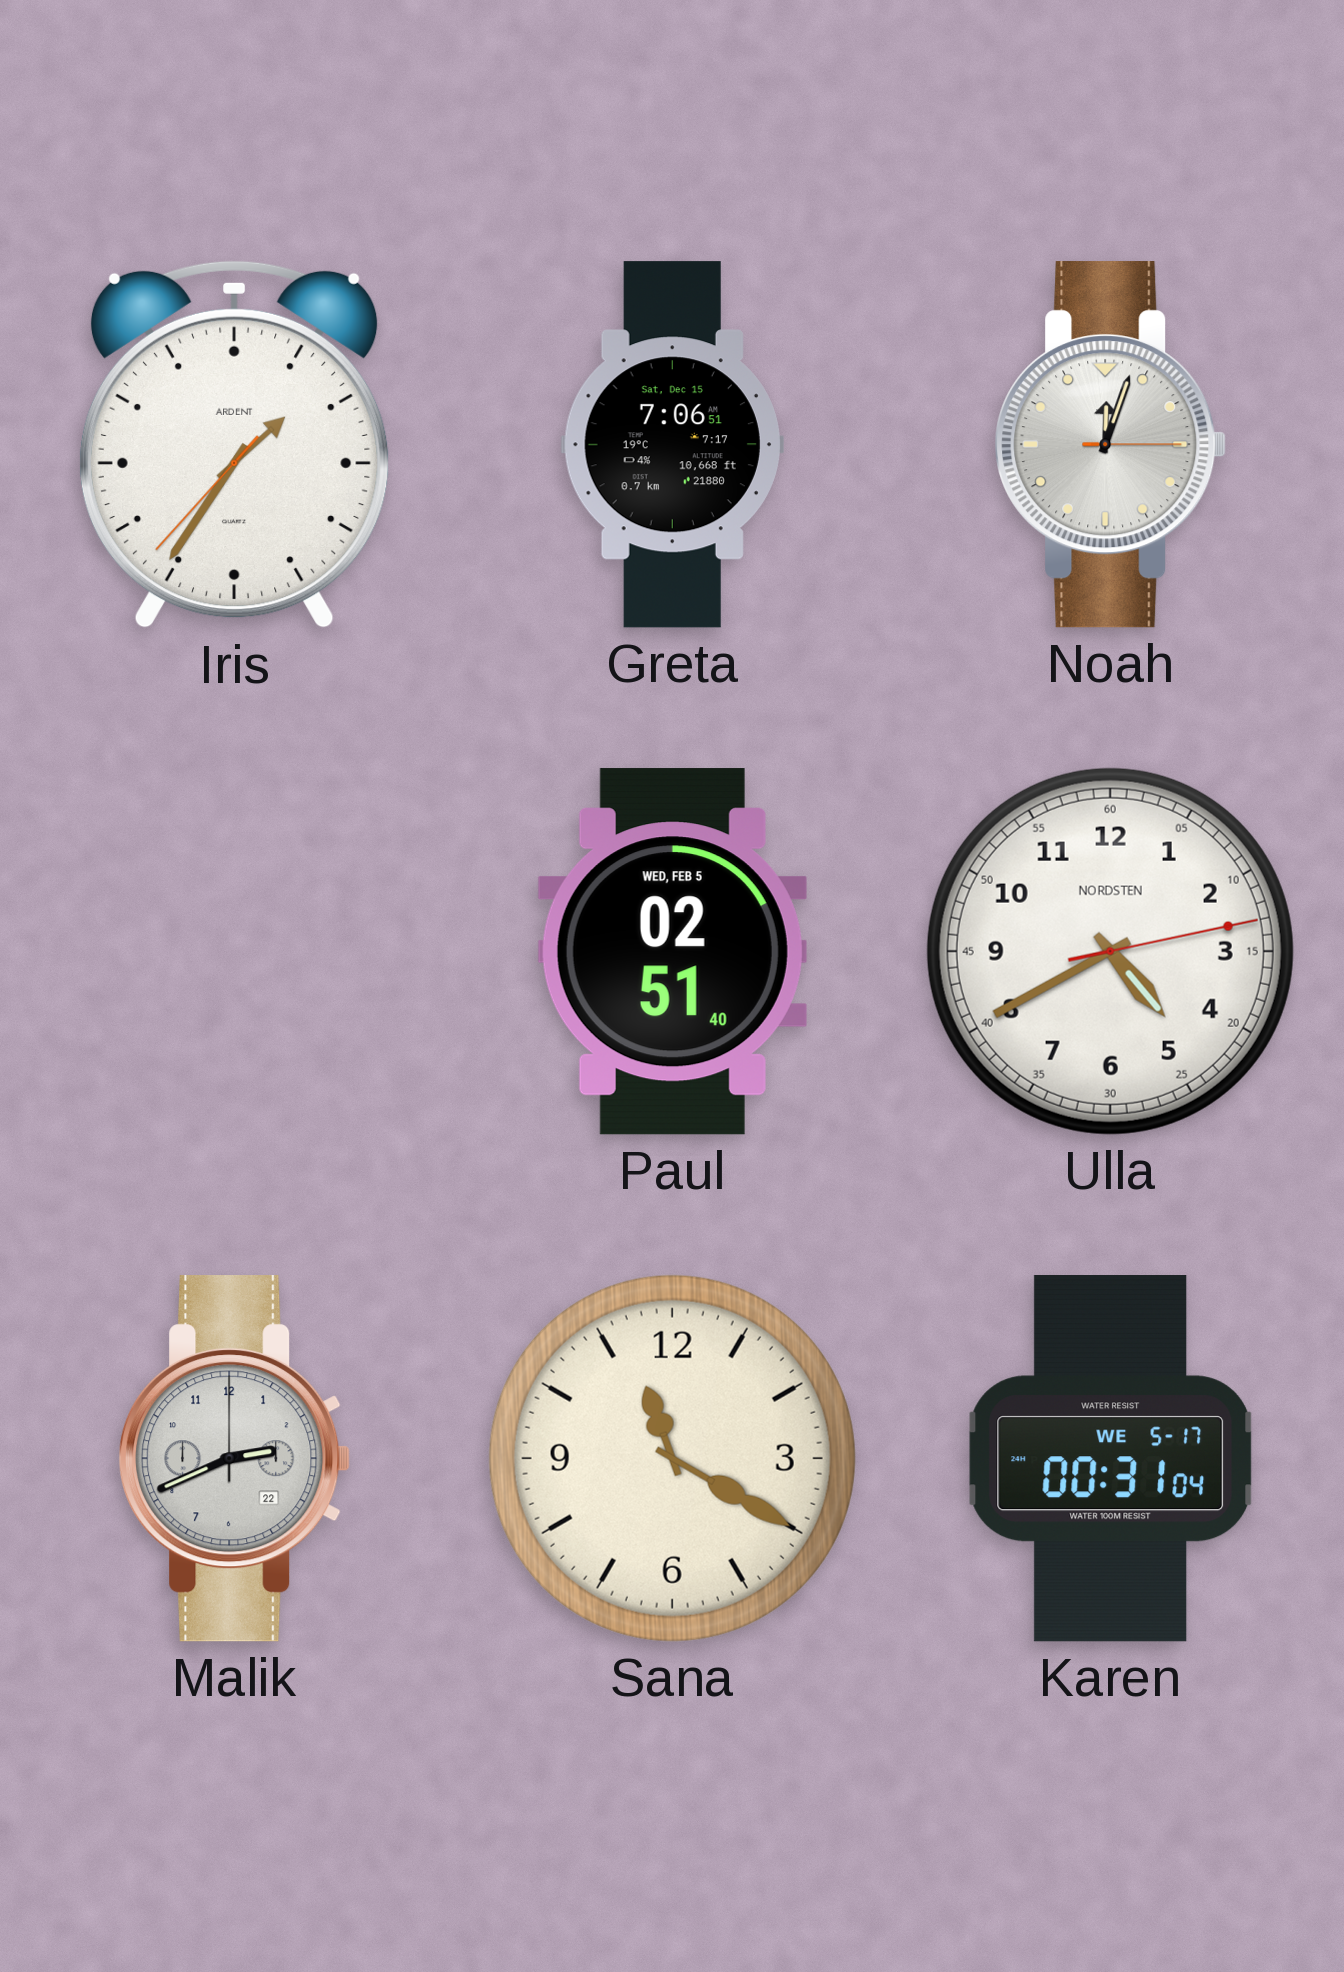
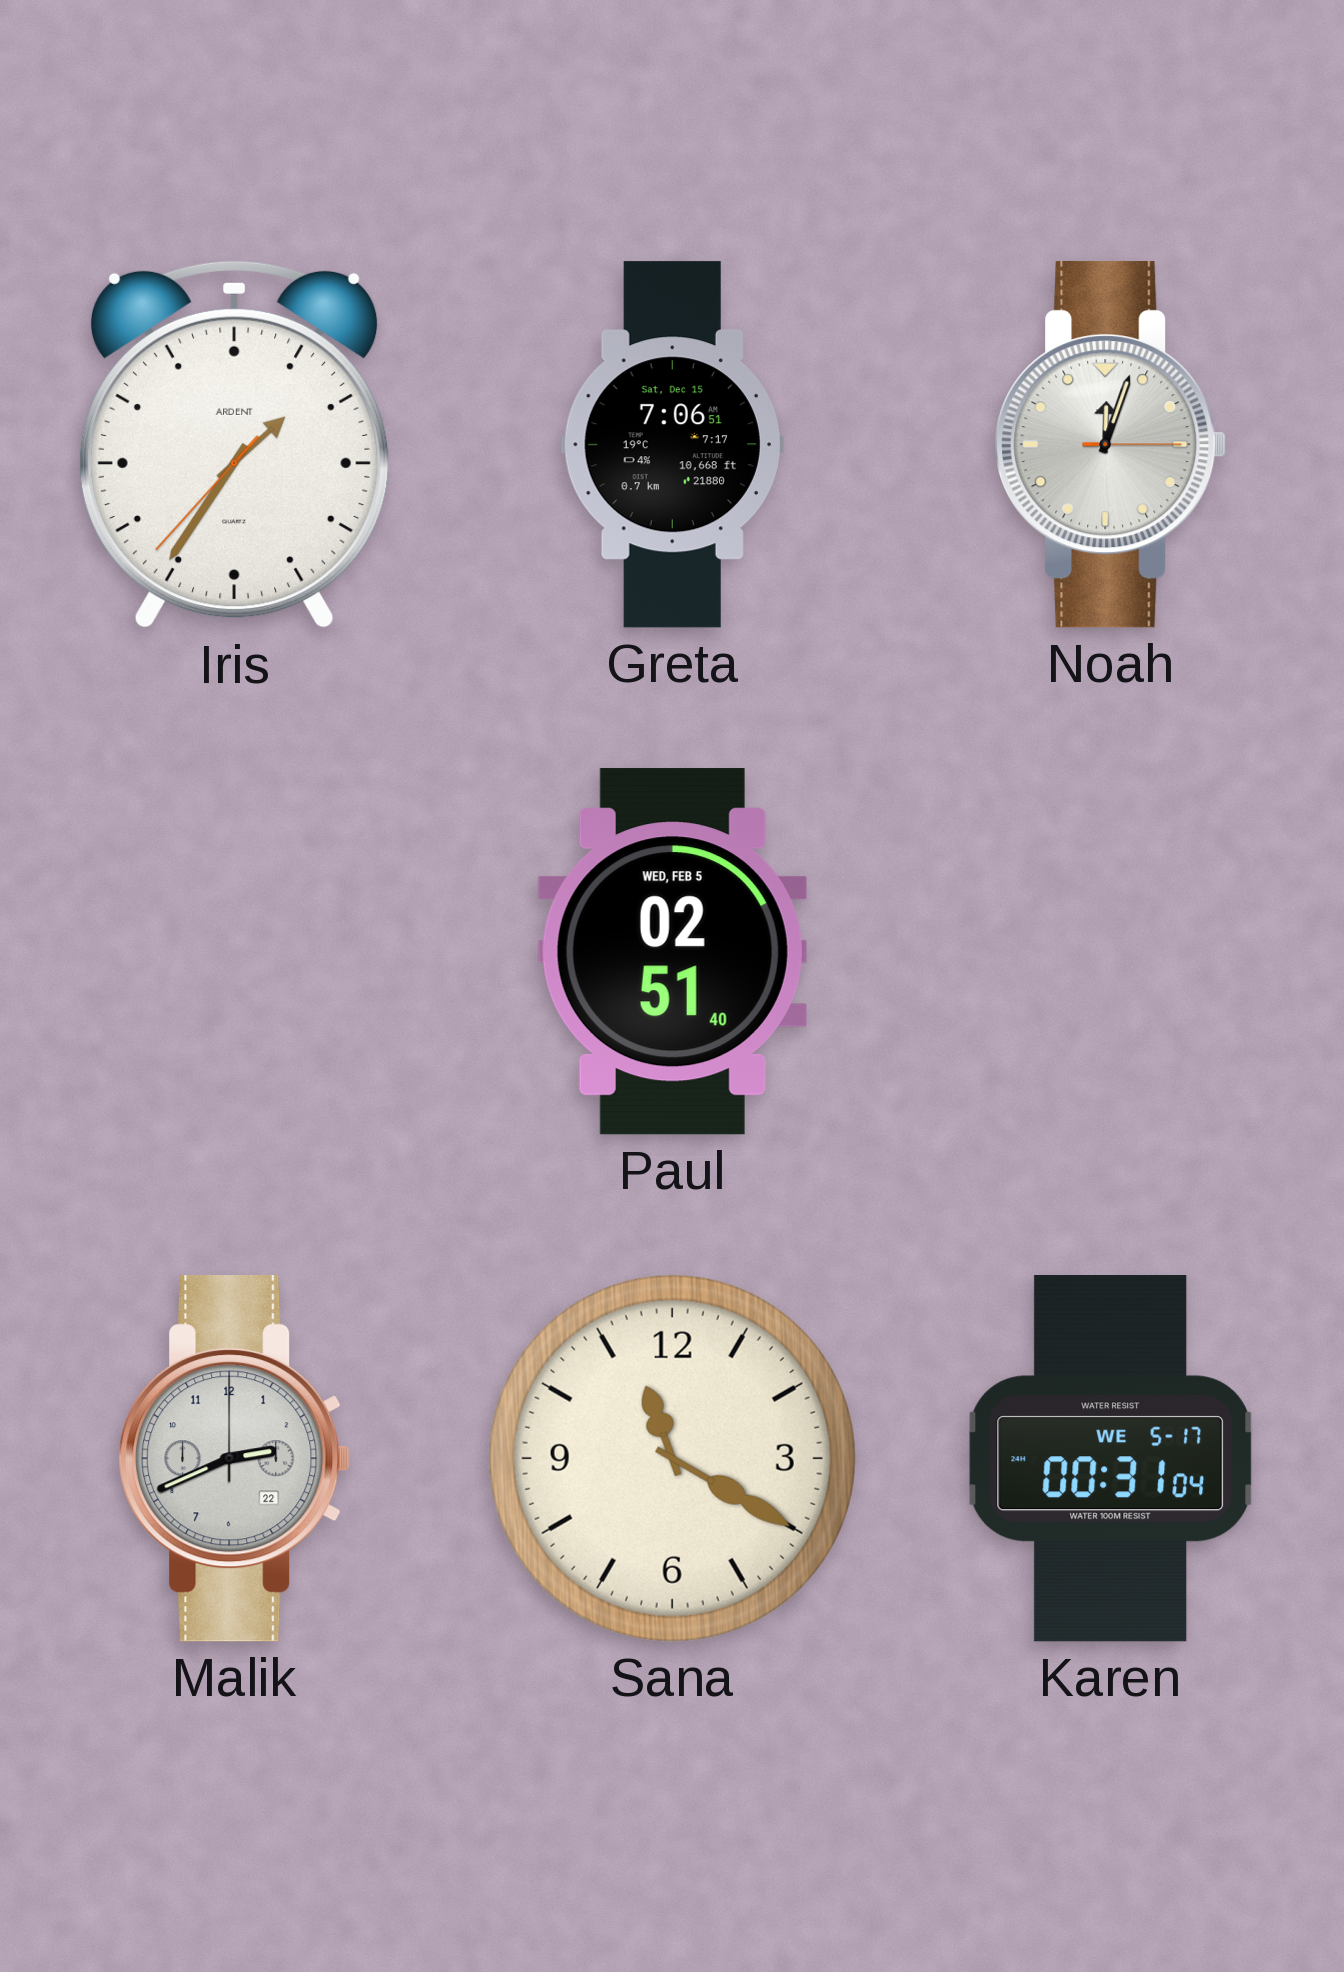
Ulla: 4:40 -> none
